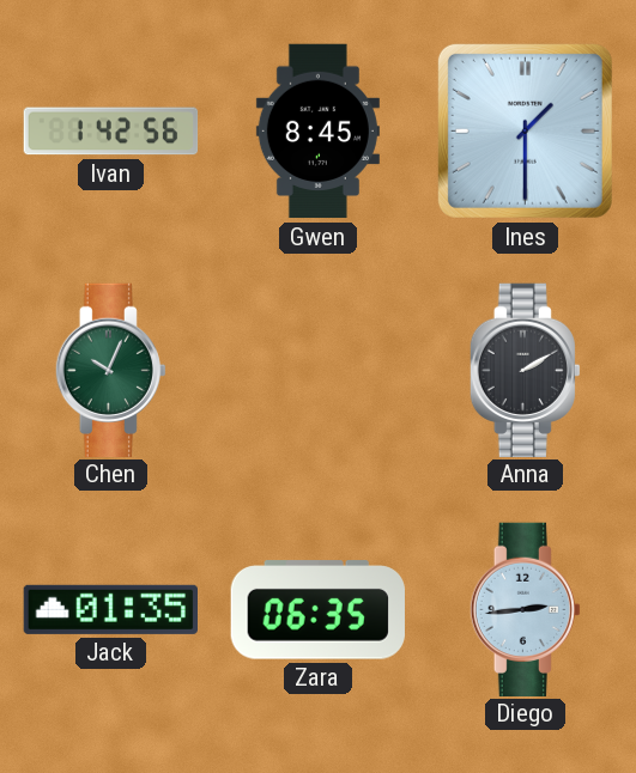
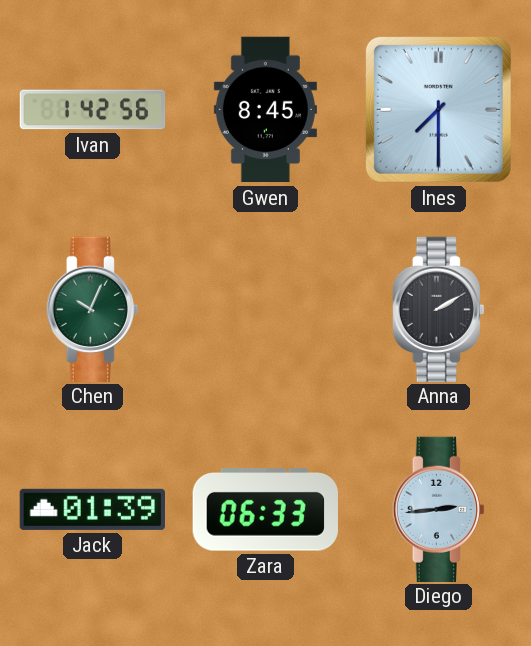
Ines: 1:30 -> 7:30
Jack: 01:35 -> 01:39
Zara: 06:35 -> 06:33
